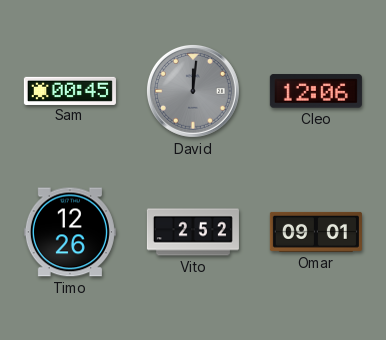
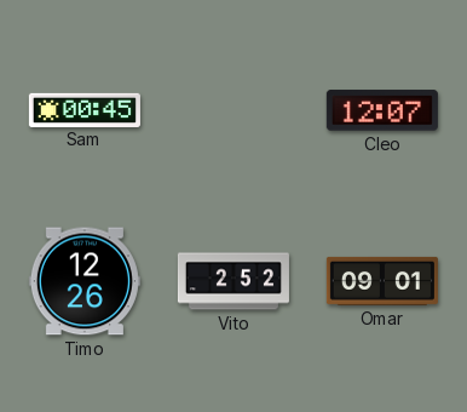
David: 12:01 -> none
Cleo: 12:06 -> 12:07
